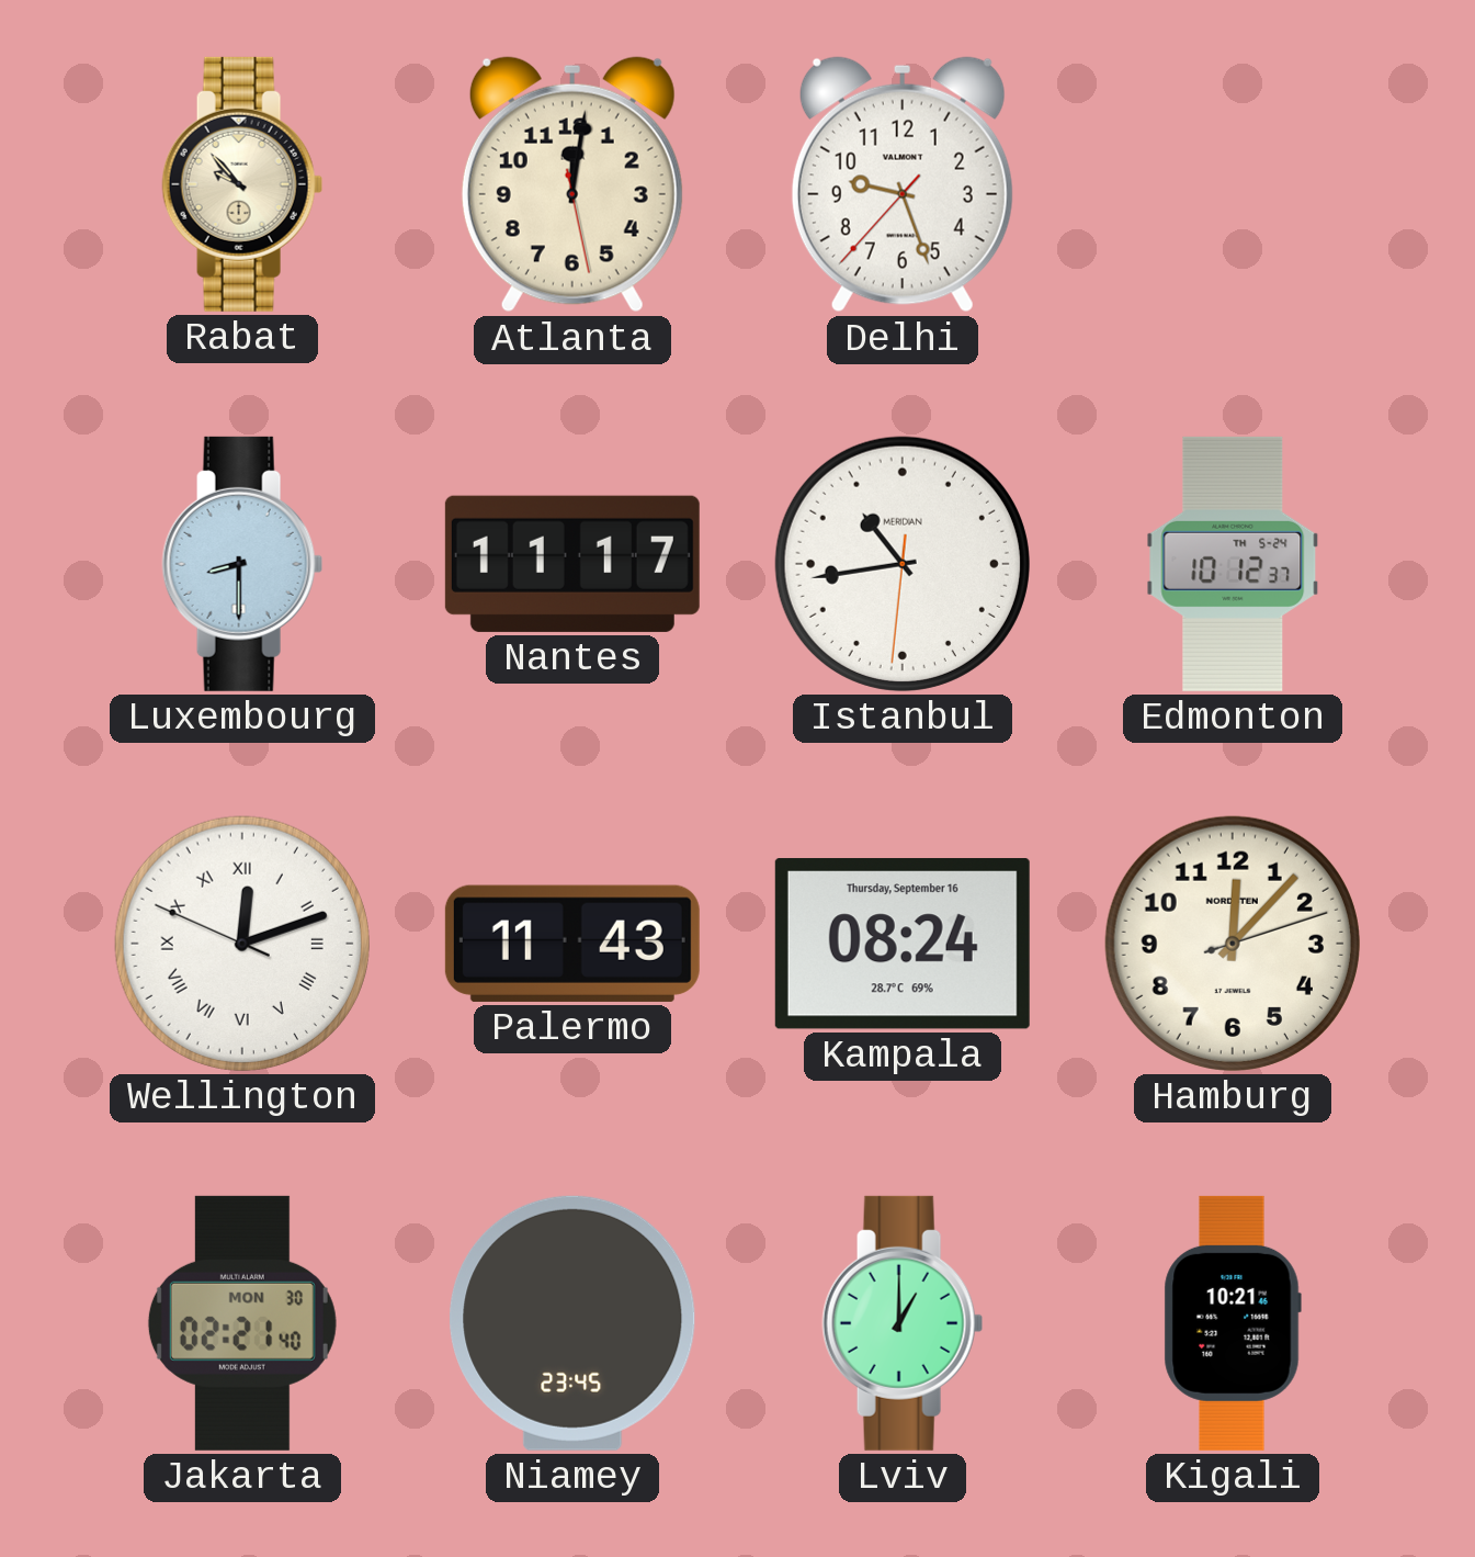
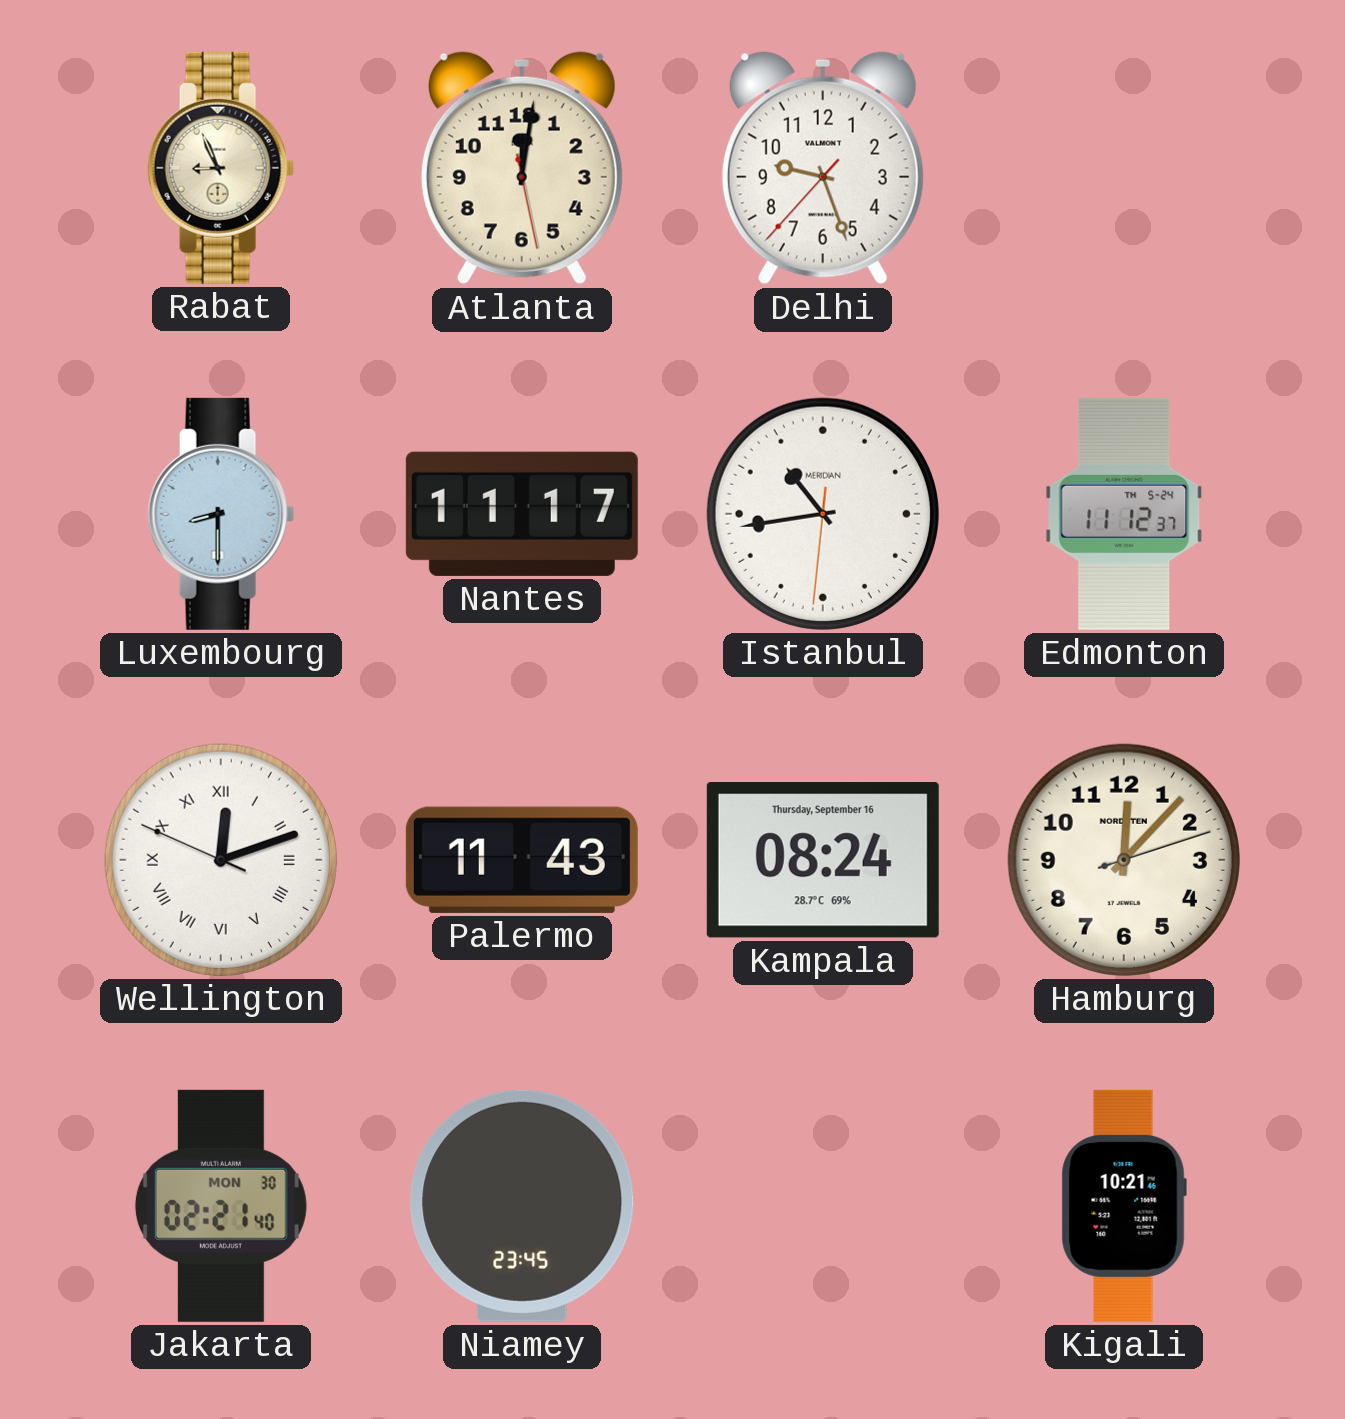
Rabat: 9:53 -> 8:56
Edmonton: 10:12 -> 11:12
Lviv: 1:00 -> none
